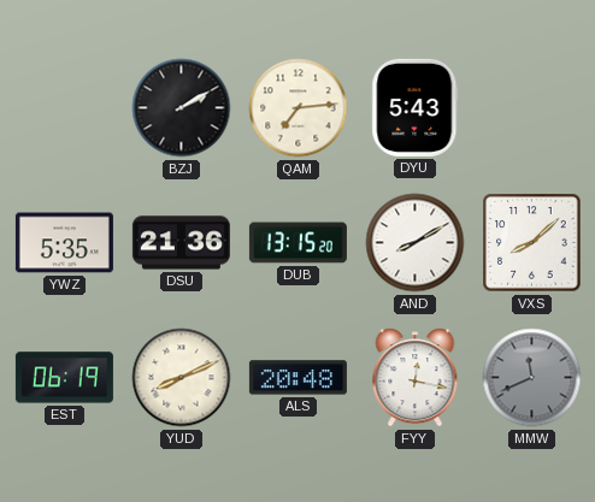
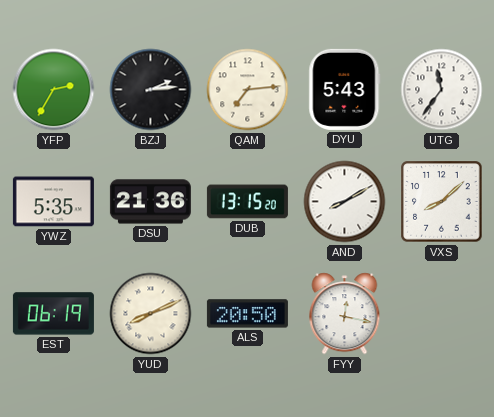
YFP: none -> 2:35
BZJ: 2:10 -> 2:14
UTG: none -> 11:36
ALS: 20:48 -> 20:50
MMW: 11:41 -> none
